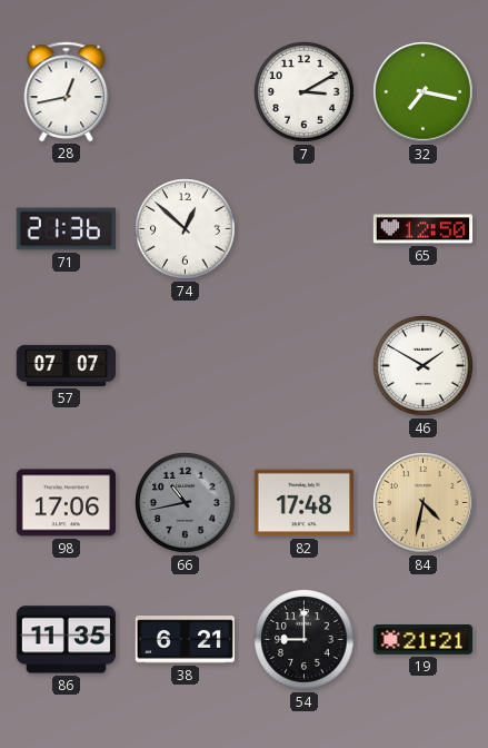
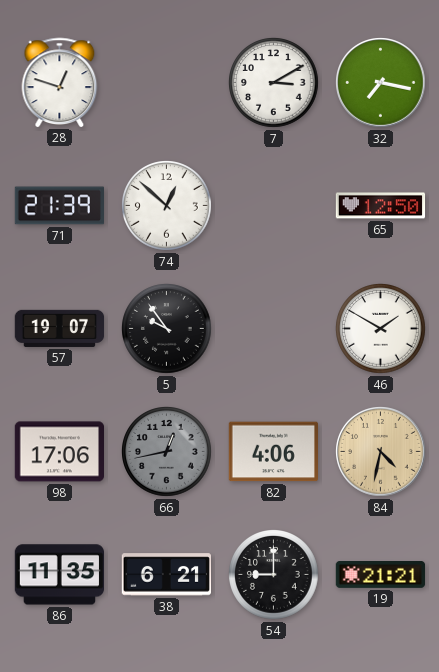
28: 12:43 -> 12:48
71: 21:36 -> 21:39
57: 07:07 -> 19:07
5: none -> 9:54
66: 10:43 -> 12:43
82: 17:48 -> 4:06
